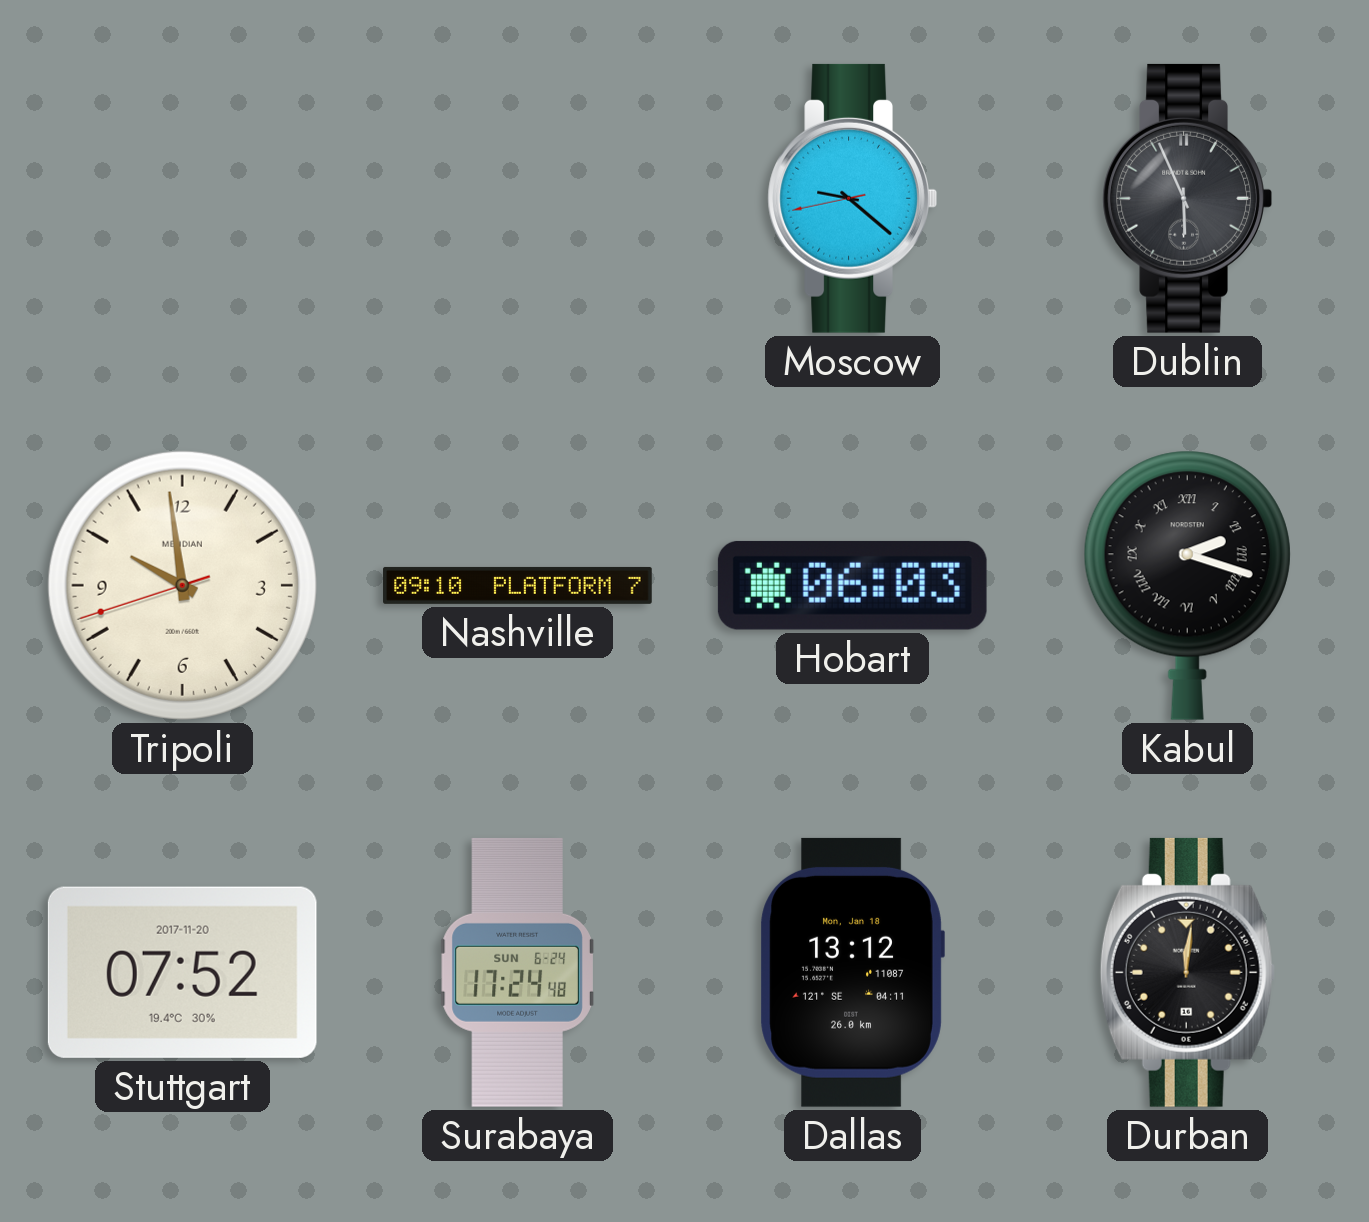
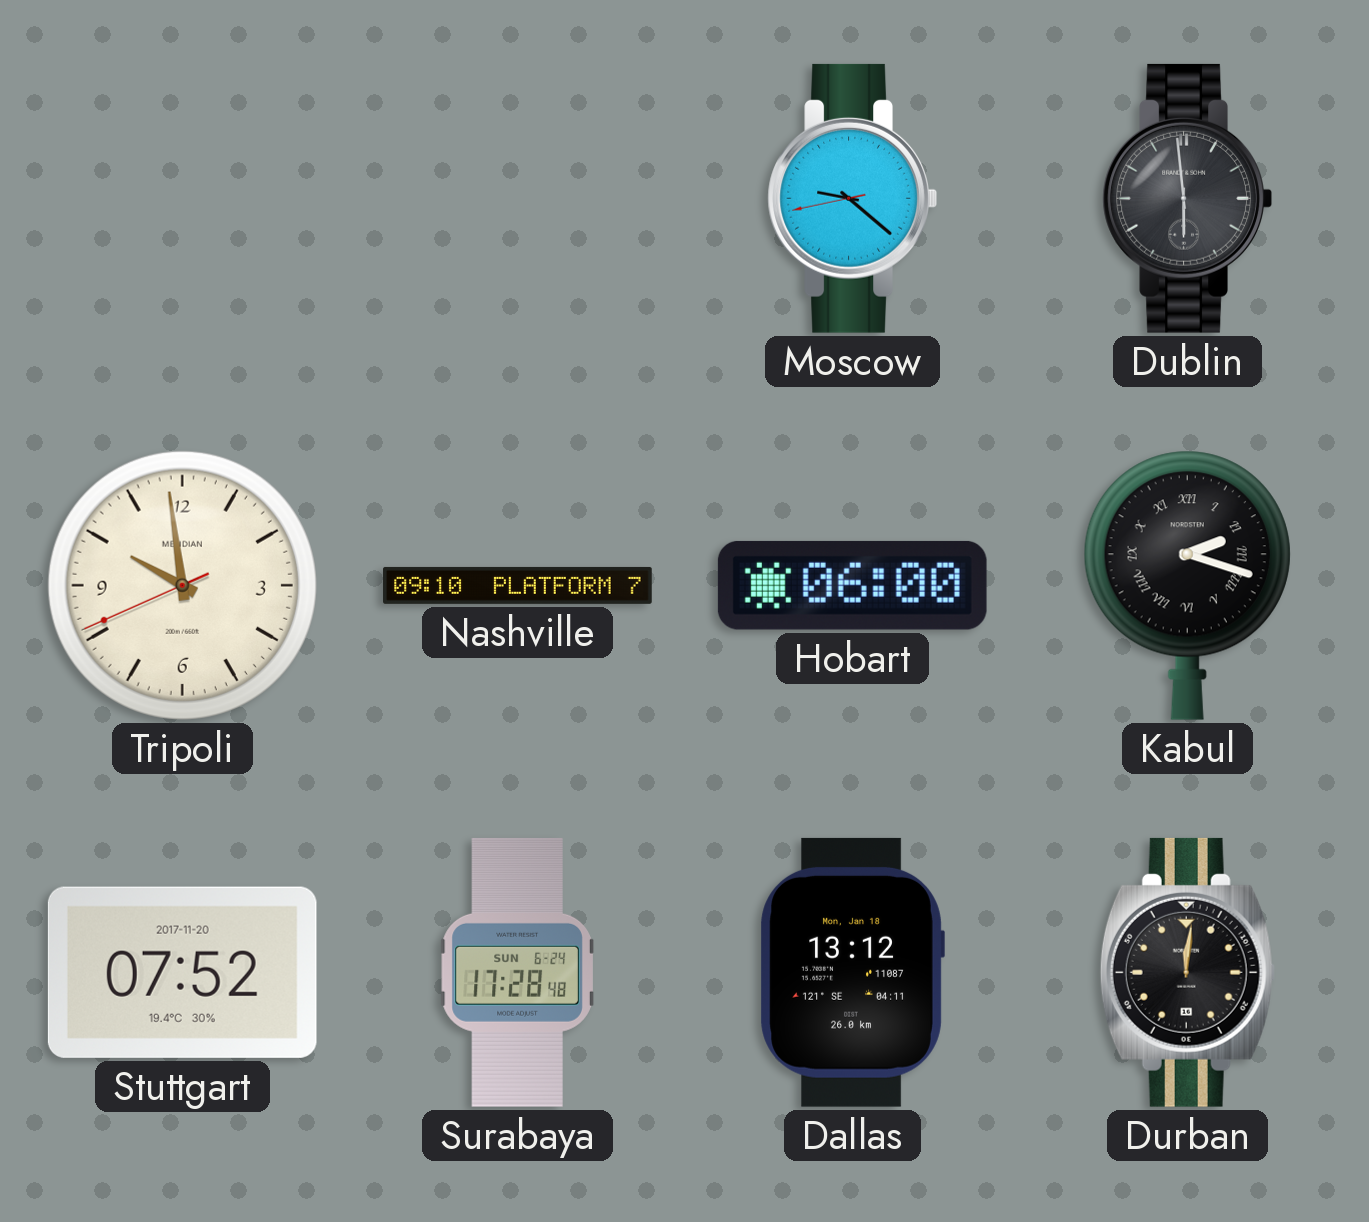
Dublin: 5:56 -> 5:59
Tripoli: 9:58:42 -> 9:58:41
Hobart: 06:03 -> 06:00
Surabaya: 17:24 -> 17:28
